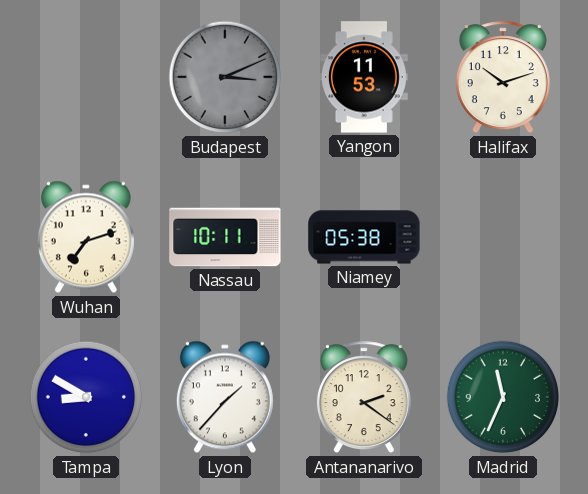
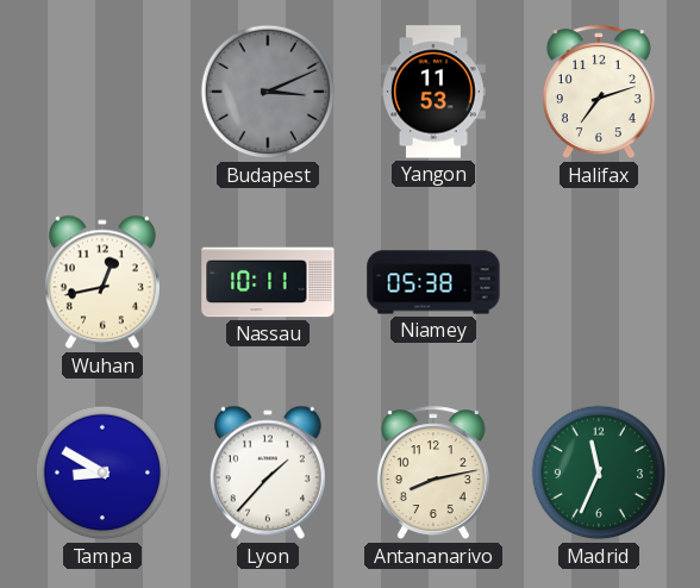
Halifax: 10:12 -> 7:12
Wuhan: 7:12 -> 12:43
Antananarivo: 2:21 -> 8:13
